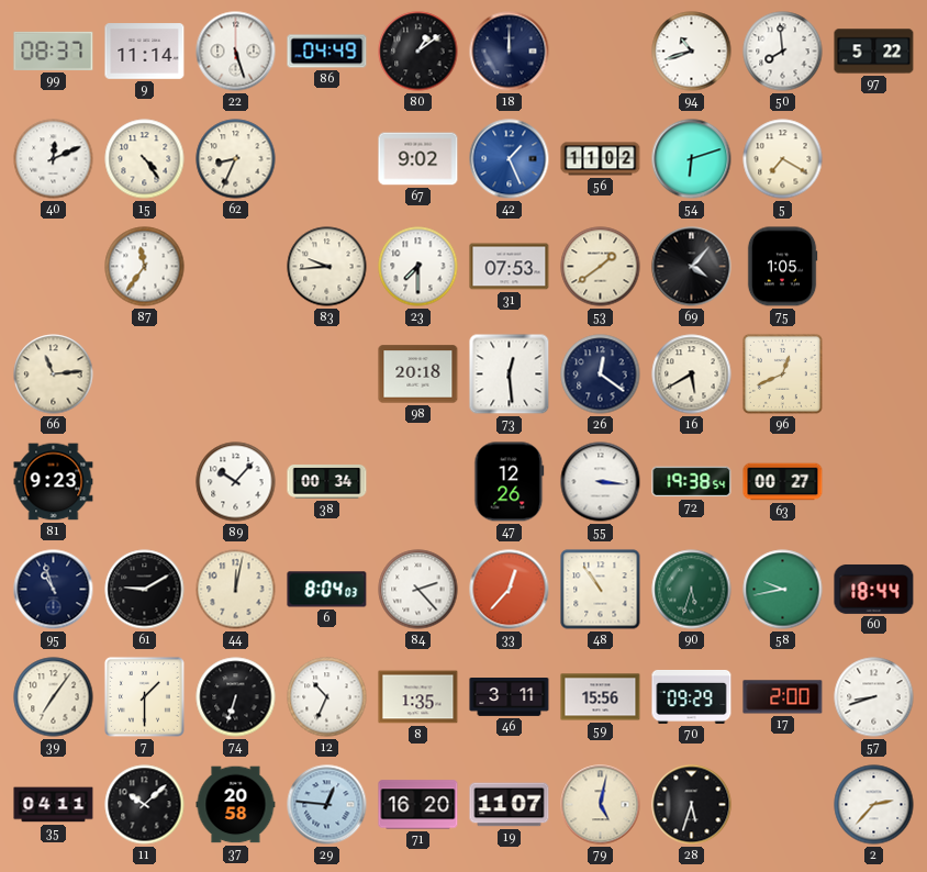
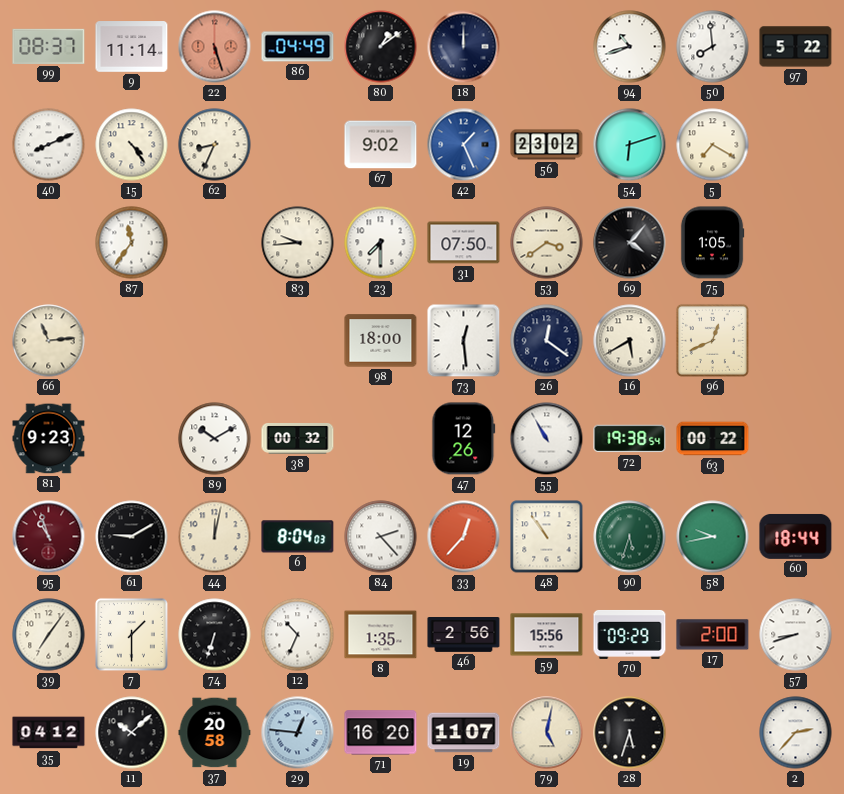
22 dial: white -> salmon
40: 12:11 -> 8:11
56: 11:02 -> 23:02
31: 07:53 -> 07:50
53: 1:39 -> 3:39
98: 20:18 -> 18:00
89: 10:07 -> 10:10
38: 00:34 -> 00:32
55: 3:16 -> 10:55
63: 00:27 -> 00:22
95 dial: navy -> burgundy
46: 3:11 -> 2:56
35: 04:11 -> 04:12
